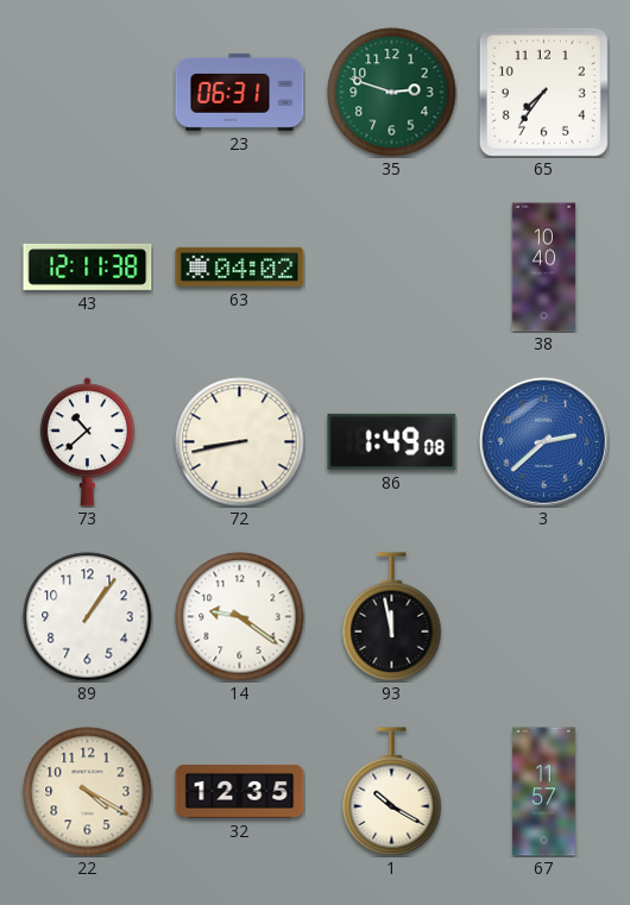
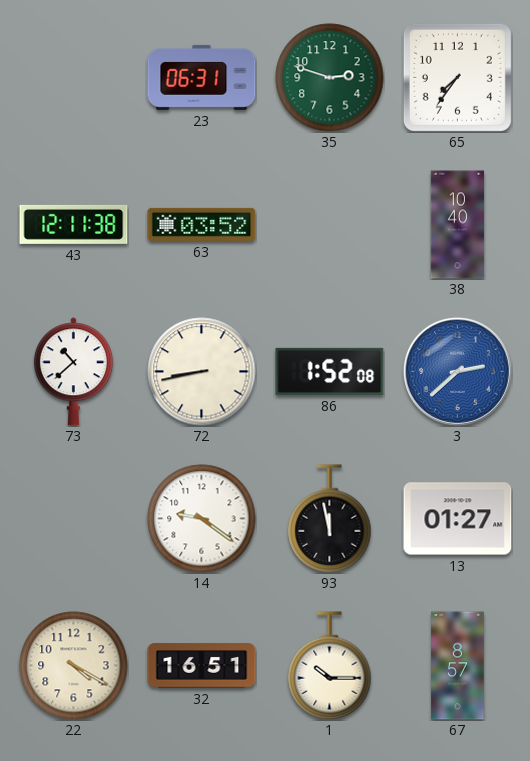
63: 04:02 -> 03:52
86: 1:49 -> 1:52
89: 1:06 -> none
13: none -> 01:27
32: 12:35 -> 16:51
1: 10:20 -> 10:15
67: 11:57 -> 8:57
